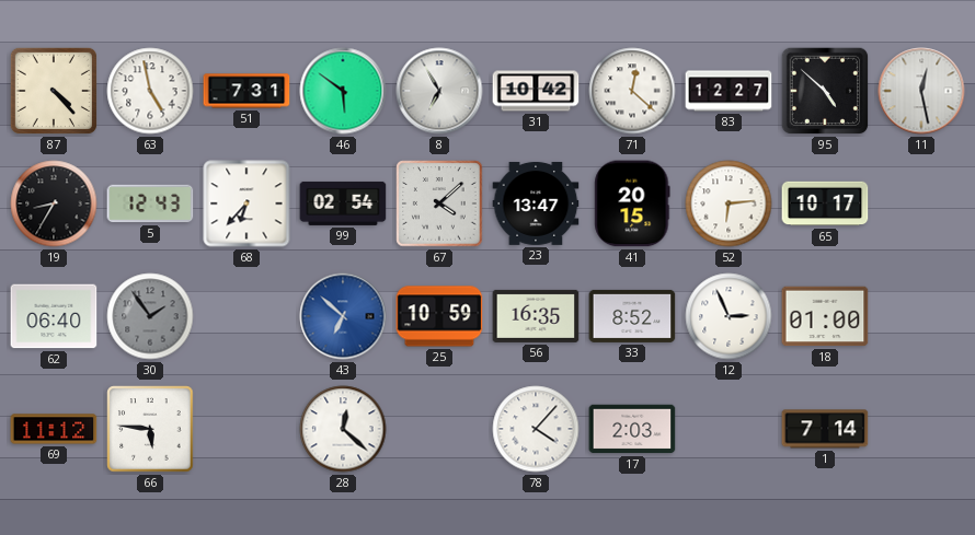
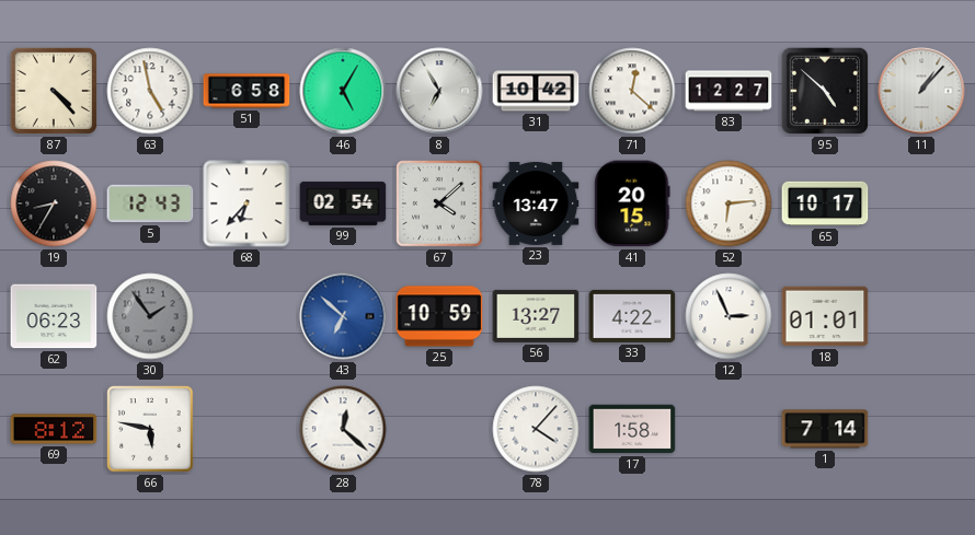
51: 7:31 -> 6:58
46: 5:51 -> 5:05
11: 12:28 -> 1:07
62: 06:40 -> 06:23
56: 16:35 -> 13:27
33: 8:52 -> 4:22
18: 01:00 -> 01:01
69: 11:12 -> 8:12
66: 5:46 -> 5:47
17: 2:03 -> 1:58
